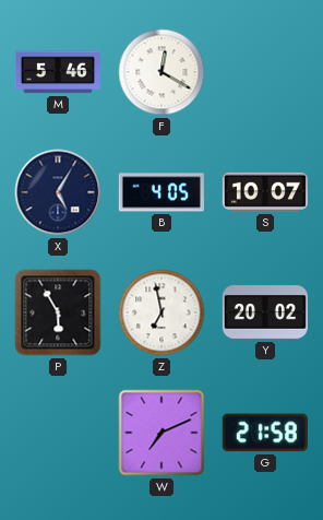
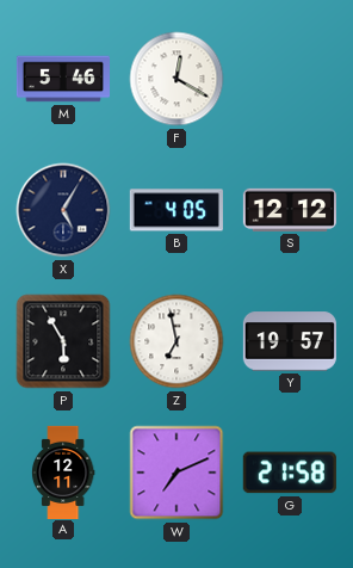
S: 10:07 -> 12:12
Y: 20:02 -> 19:57
A: none -> 12:11
